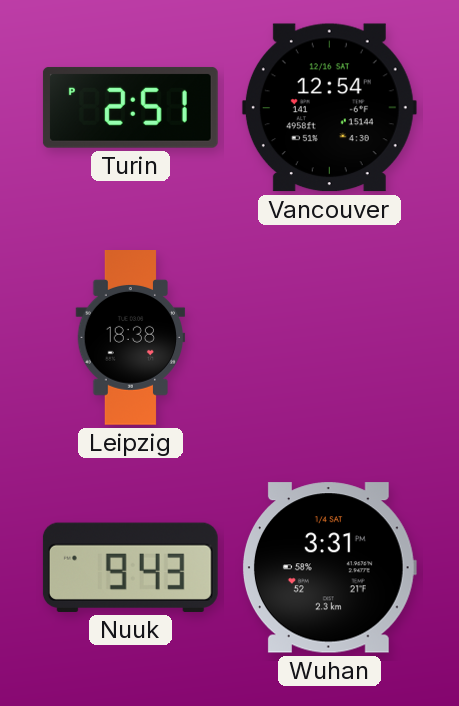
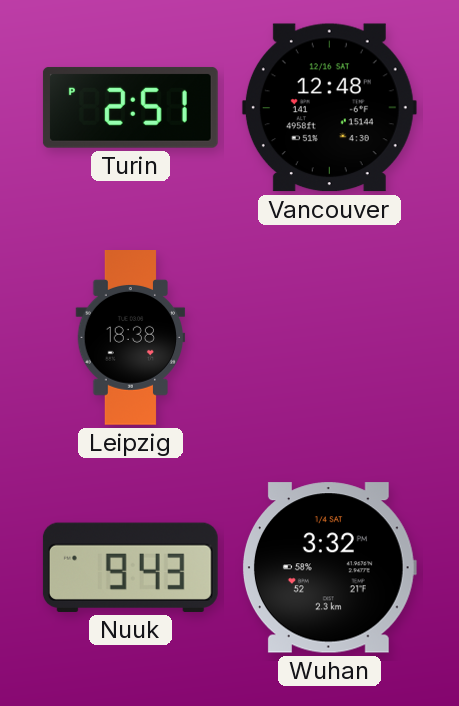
Vancouver: 12:54 -> 12:48
Wuhan: 3:31 -> 3:32
